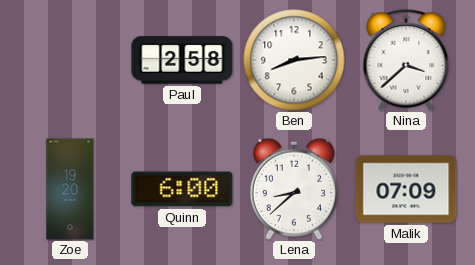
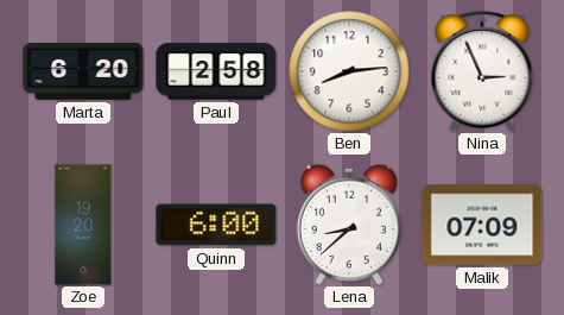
Marta: none -> 6:20
Nina: 3:38 -> 2:56
